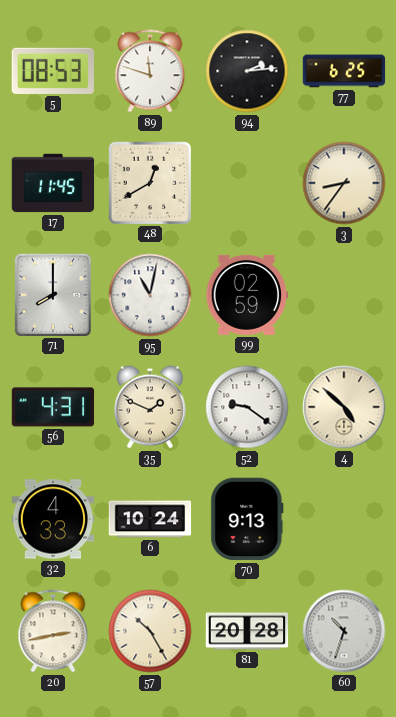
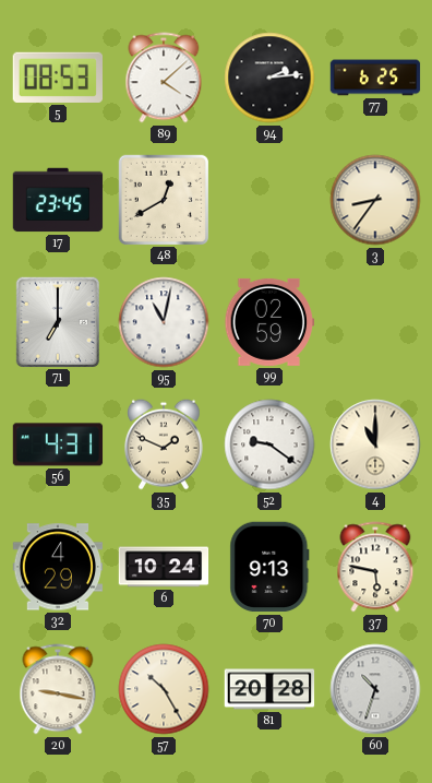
89: 11:48 -> 4:08
17: 11:45 -> 23:45
71: 8:00 -> 7:00
4: 4:52 -> 11:00
32: 4:33 -> 4:29
37: none -> 5:47
20: 2:43 -> 9:17
